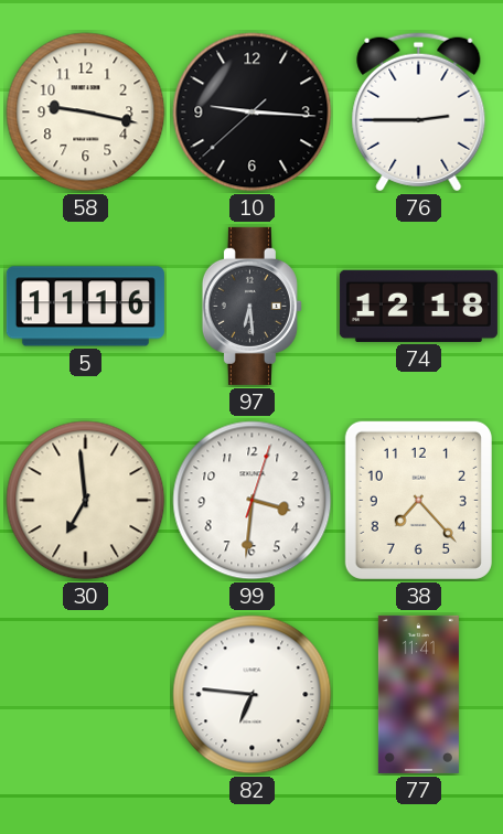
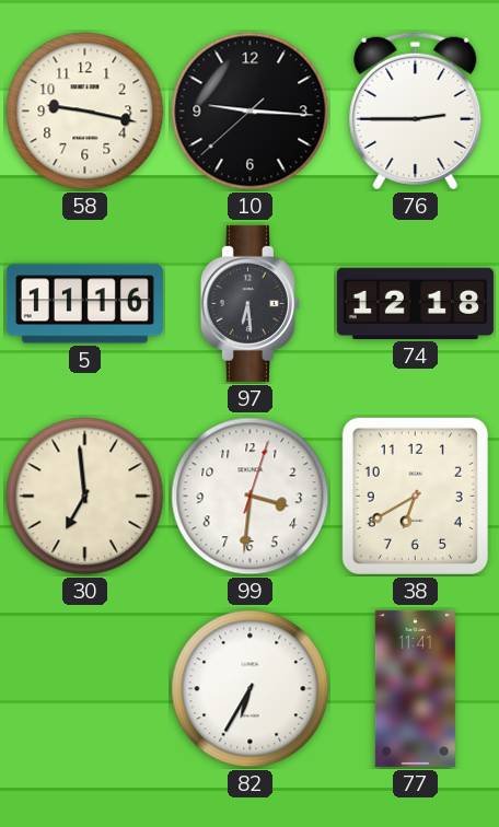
38: 7:23 -> 6:40
82: 6:46 -> 6:35
